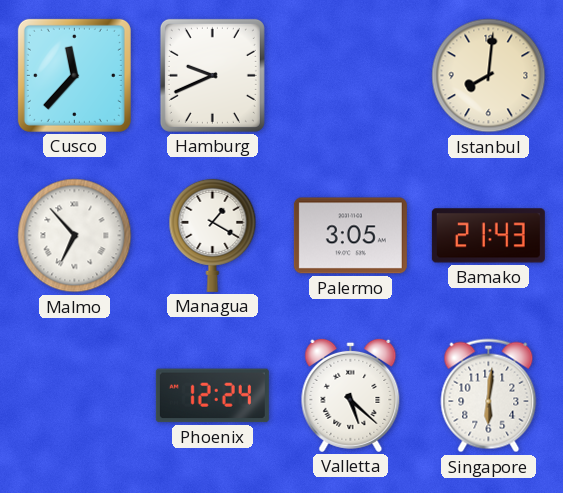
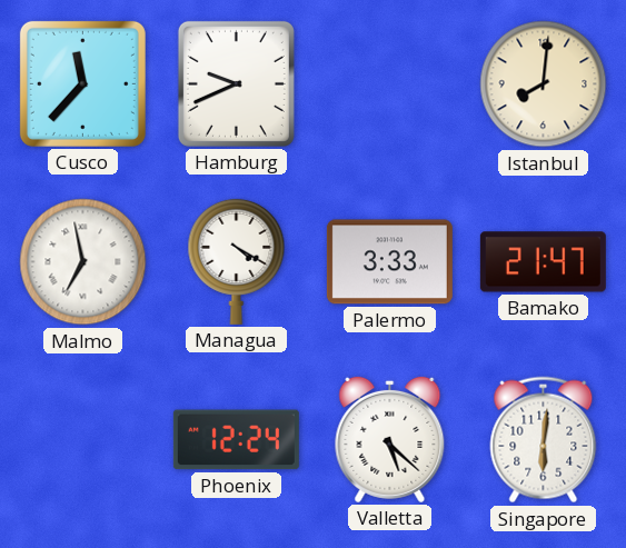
Malmo: 6:53 -> 6:58
Managua: 1:20 -> 4:20
Palermo: 3:05 -> 3:33
Bamako: 21:43 -> 21:47
